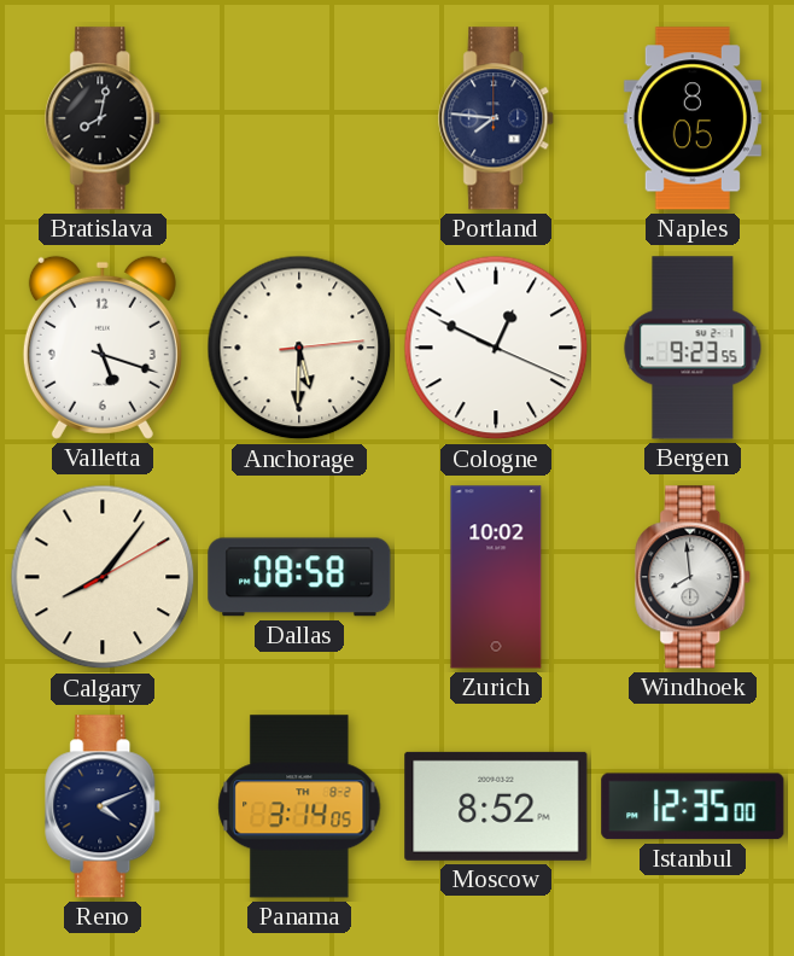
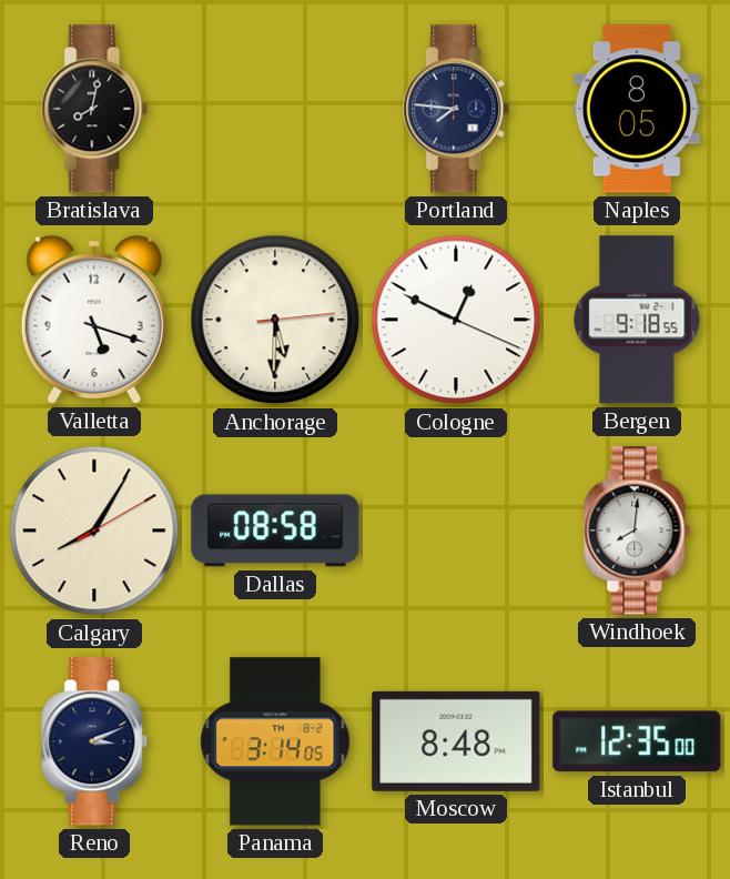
Bergen: 9:23 -> 9:18
Calgary: 8:06 -> 8:05
Zurich: 10:02 -> none
Windhoek: 7:59 -> 8:01
Reno: 4:11 -> 3:11
Moscow: 8:52 -> 8:48
